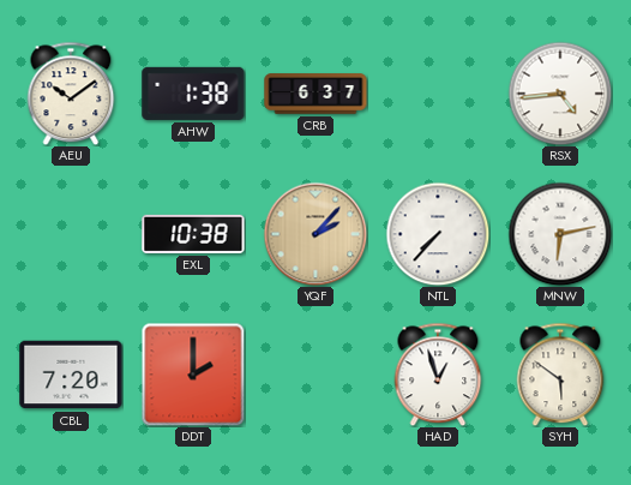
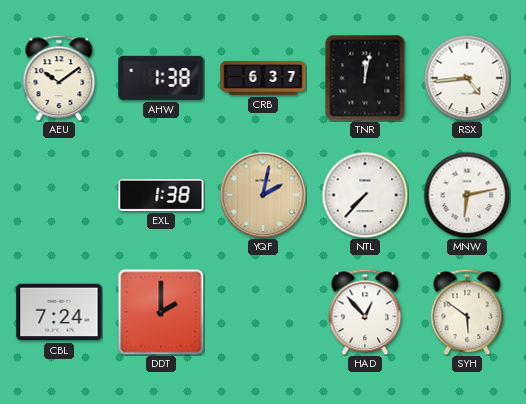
TNR: none -> 12:02
EXL: 10:38 -> 1:38
YQF: 2:07 -> 2:02
CBL: 7:20 -> 7:24
HAD: 12:57 -> 12:53
